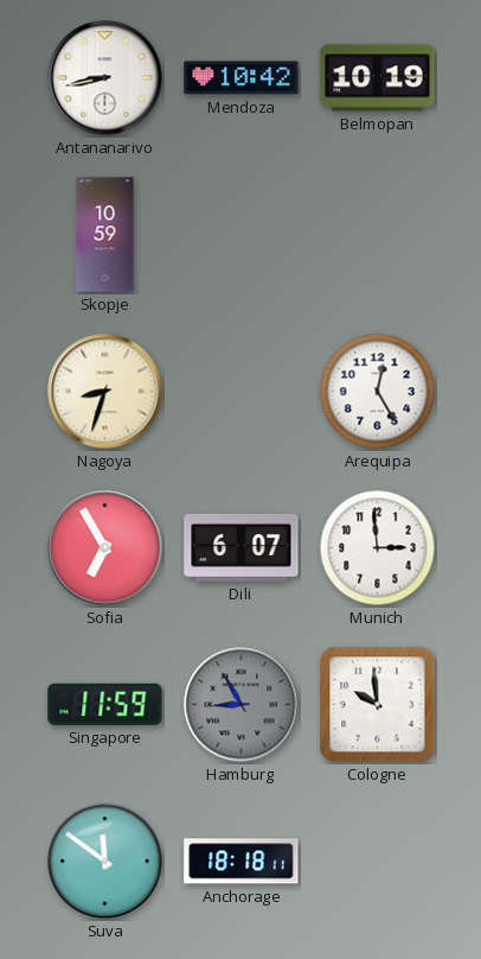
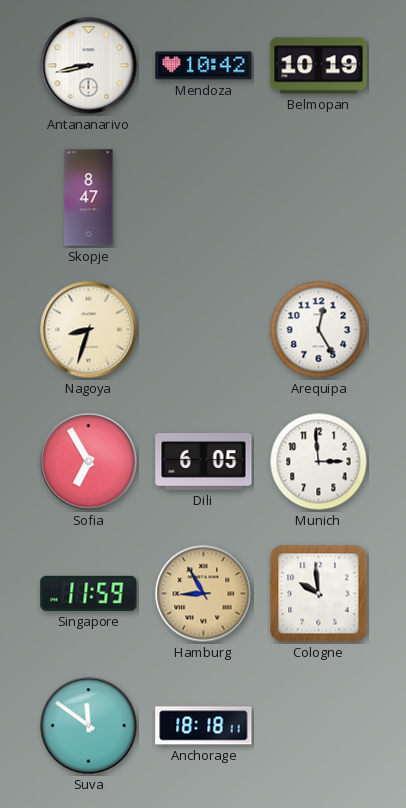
Skopje: 10:59 -> 8:47
Dili: 6:07 -> 6:05
Hamburg dial: grey -> champagne
